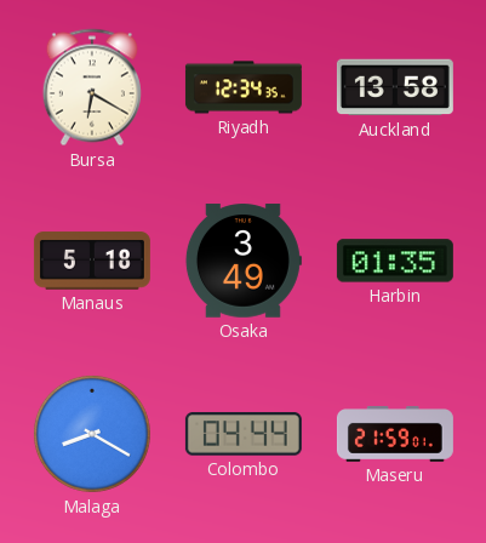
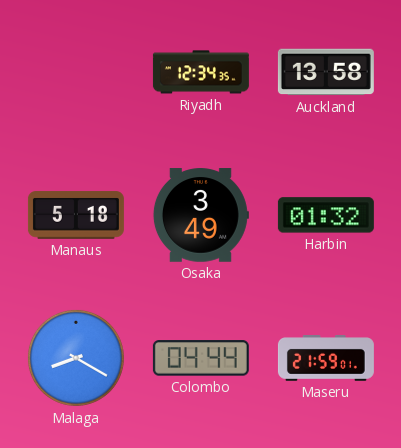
Bursa: 6:20 -> none
Harbin: 01:35 -> 01:32
